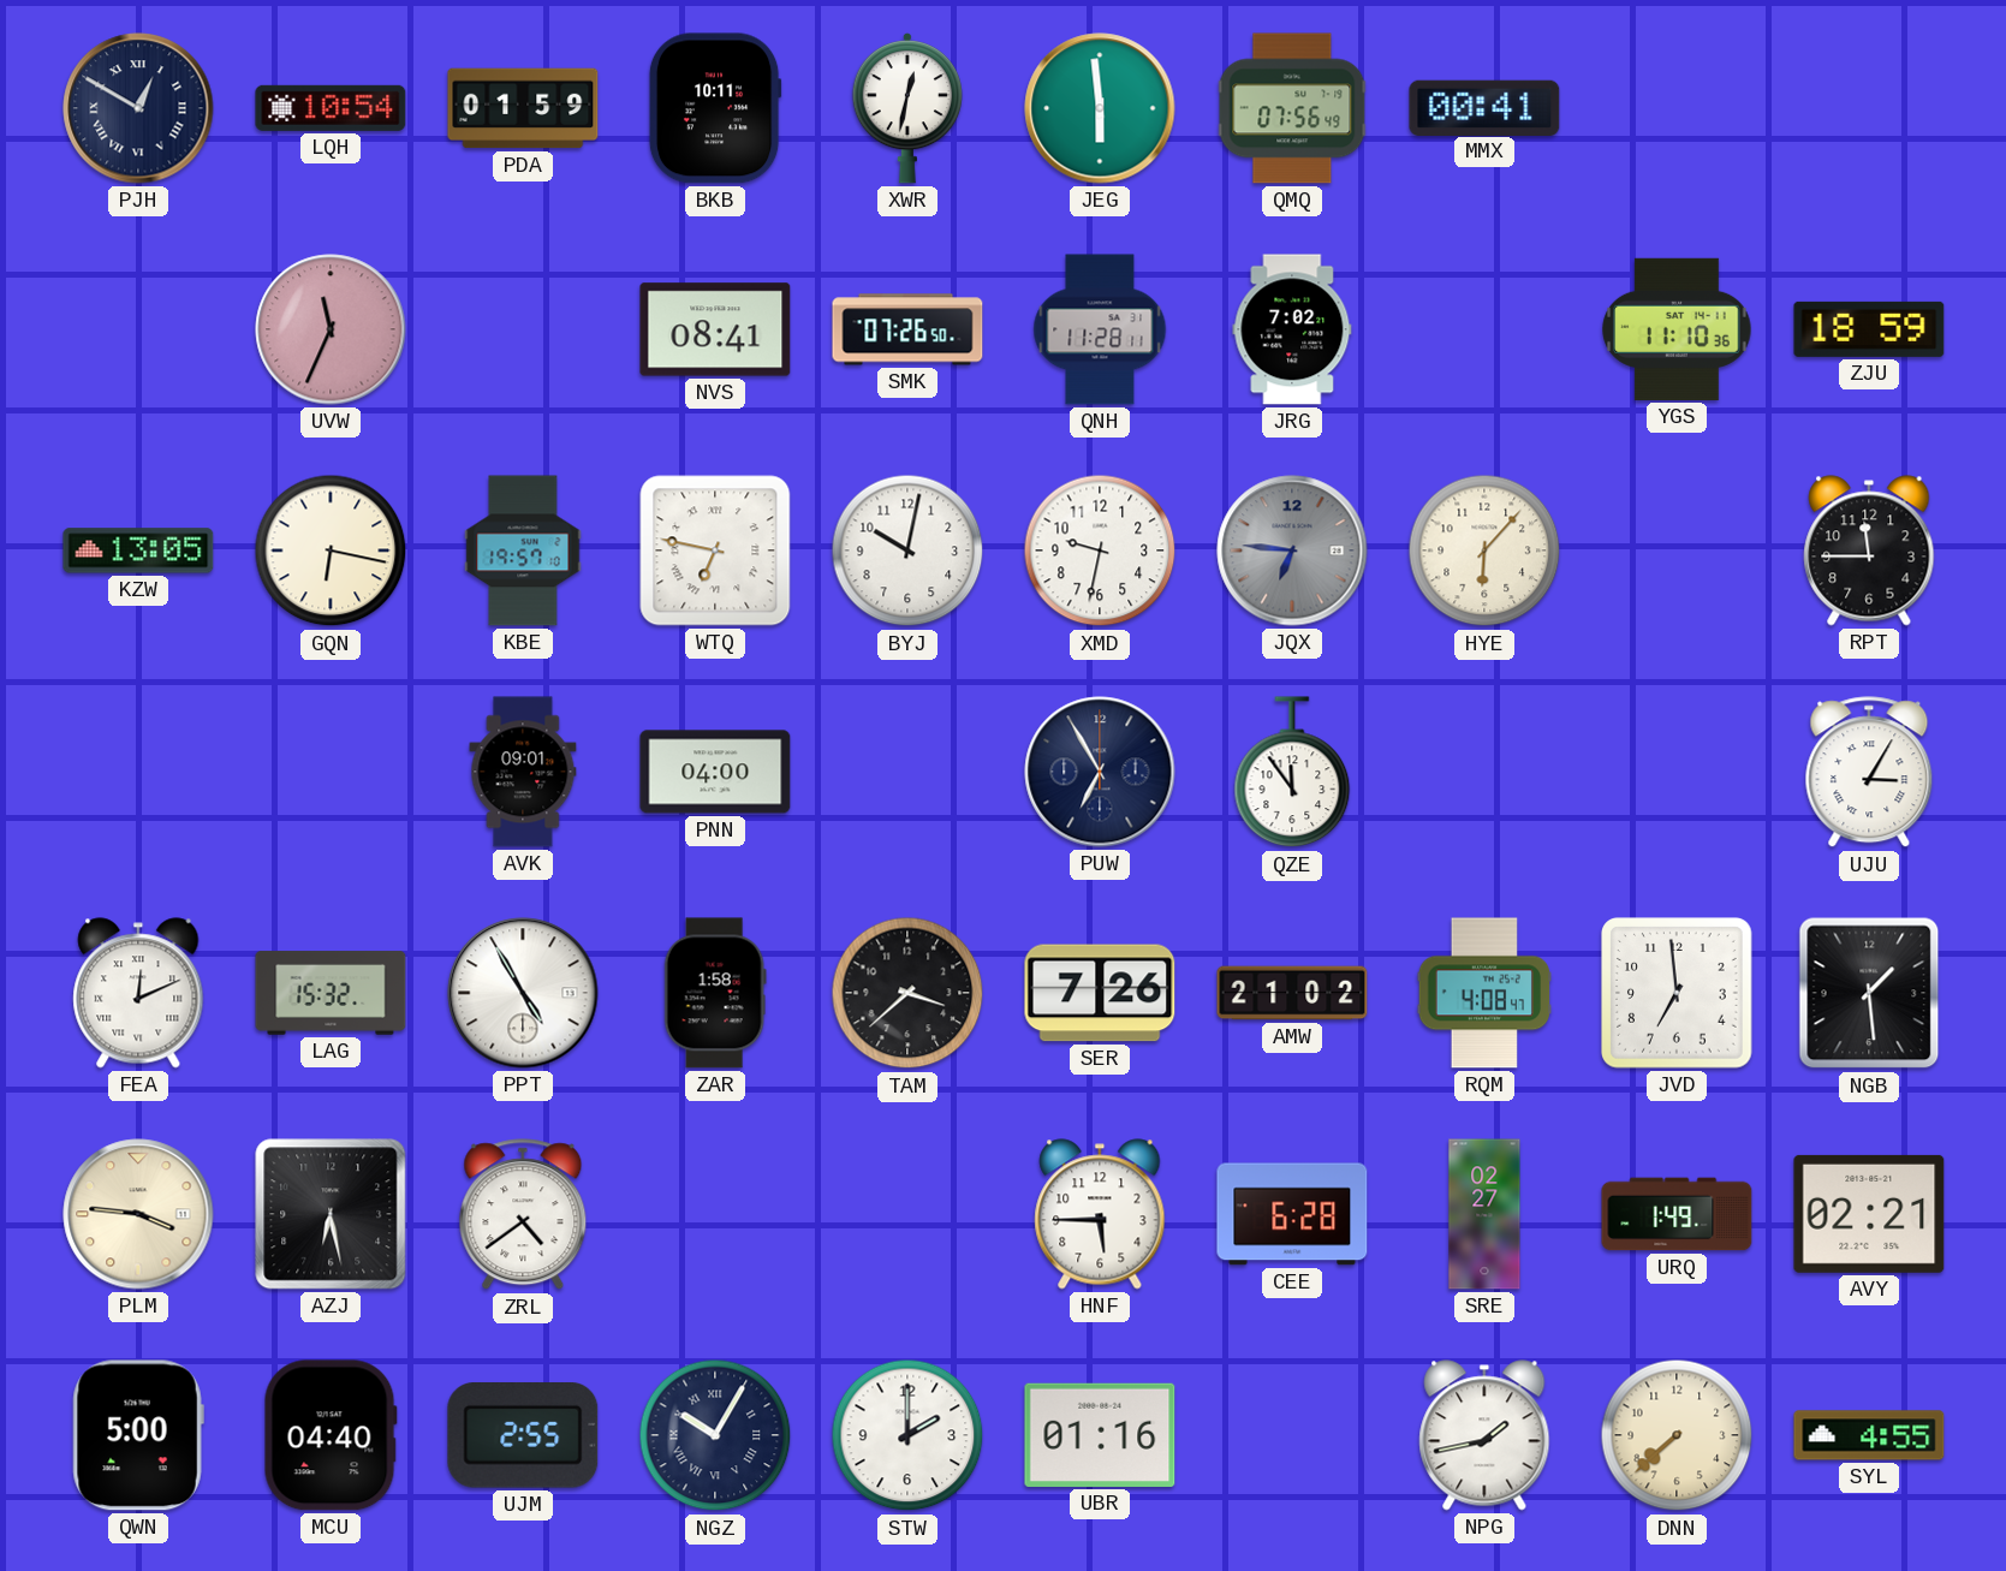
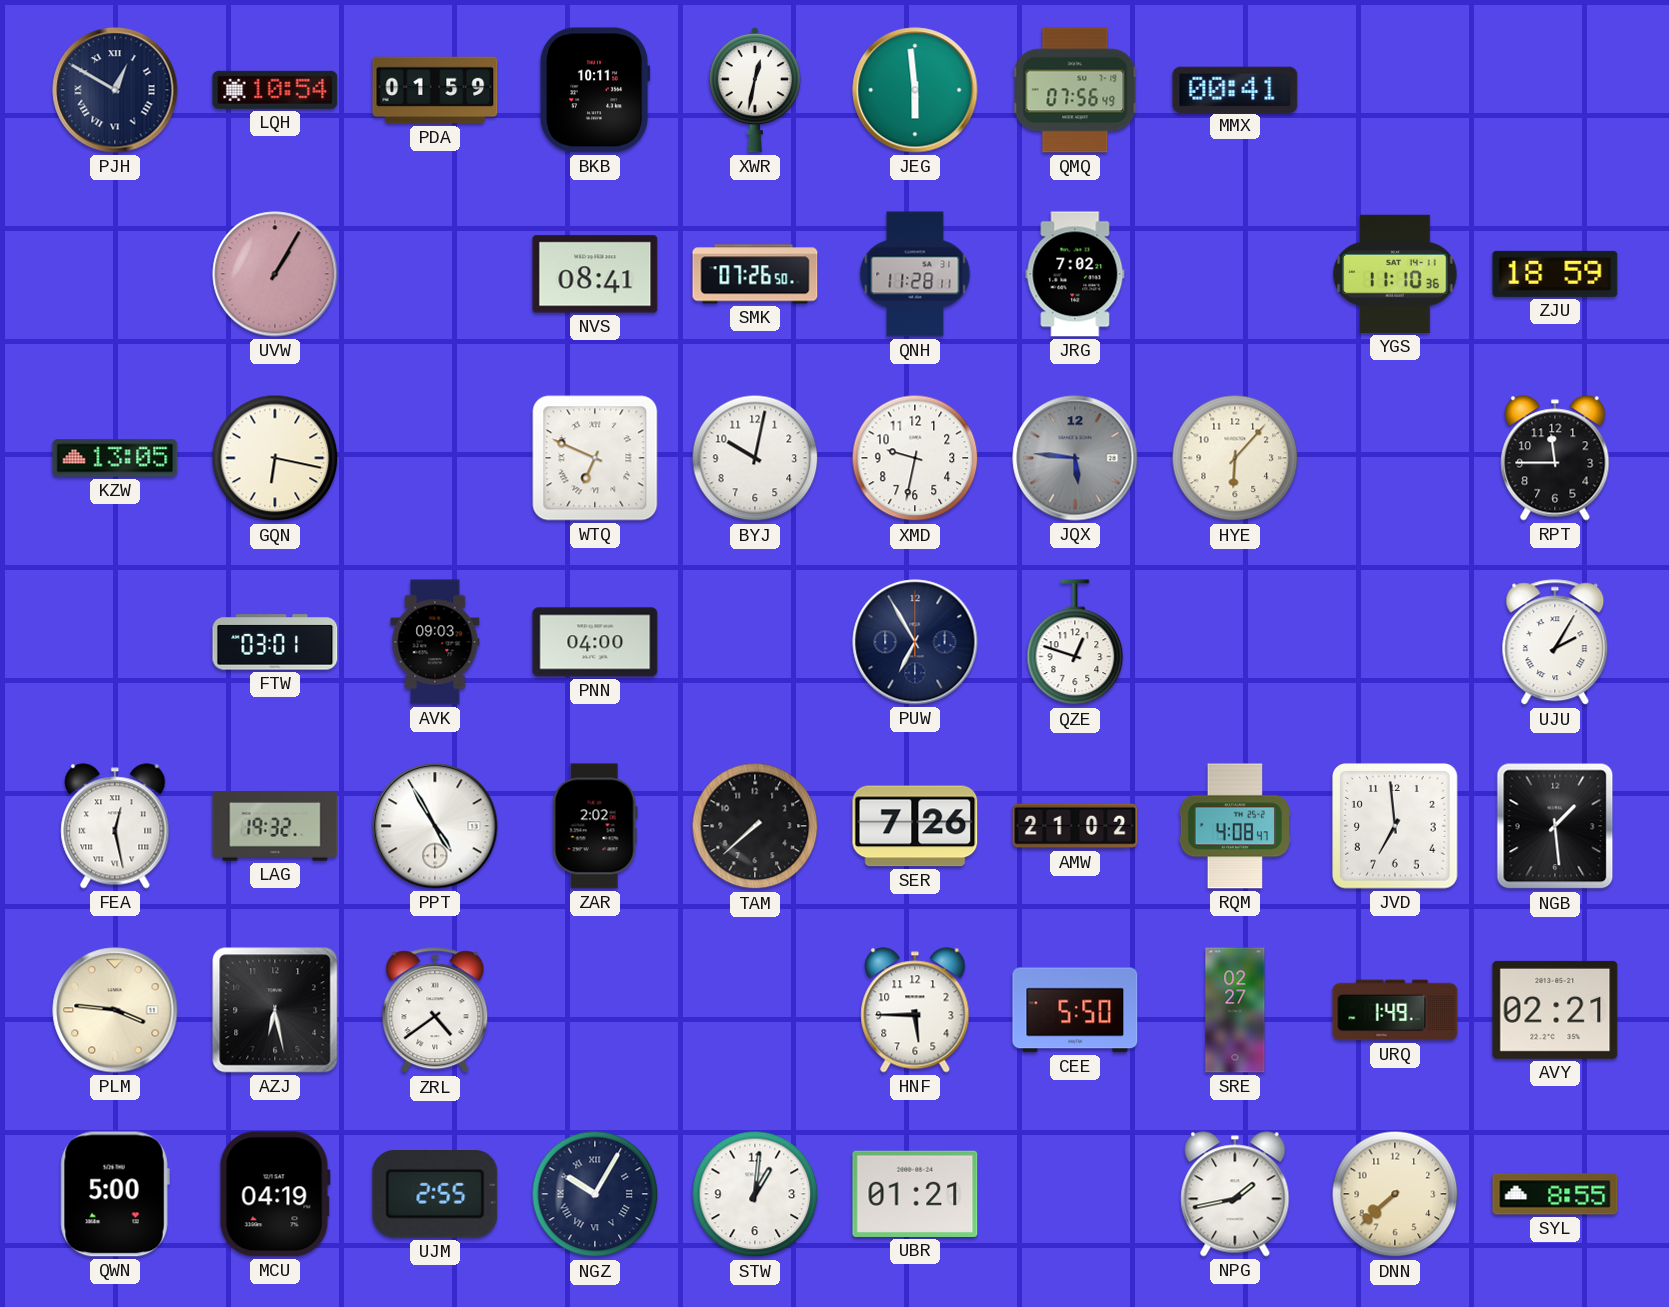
UVW: 11:34 -> 1:05
KBE: 19:57 -> none
WTQ: 6:47 -> 6:49
JQX: 6:46 -> 5:46
FTW: none -> 03:01
AVK: 09:01 -> 09:03
QZE: 11:54 -> 12:48
UJU: 3:05 -> 2:05
FEA: 12:11 -> 12:28
LAG: 15:32 -> 19:32
ZAR: 1:58 -> 2:02
TAM: 3:38 -> 7:38
CEE: 6:28 -> 5:50
MCU: 04:40 -> 04:19
STW: 2:00 -> 1:01
UBR: 01:16 -> 01:21
SYL: 4:55 -> 8:55
